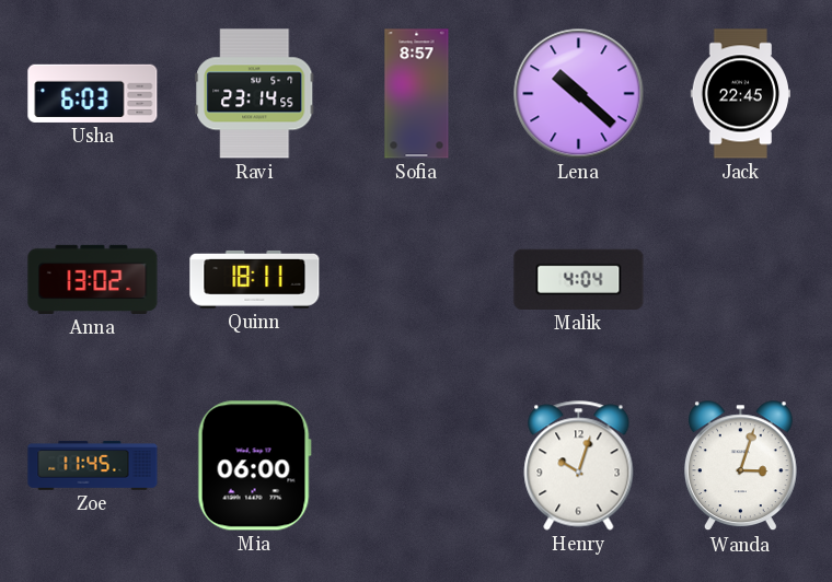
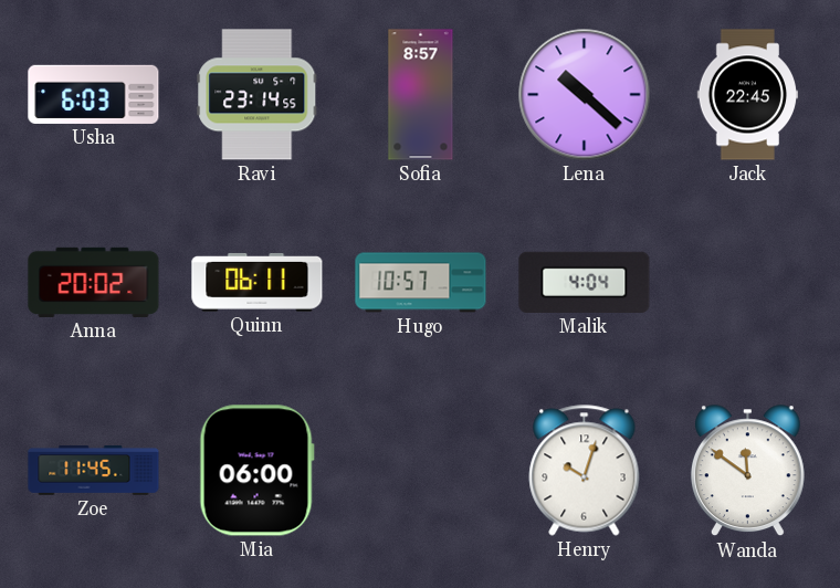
Anna: 13:02 -> 20:02
Quinn: 18:11 -> 06:11
Hugo: none -> 10:57
Wanda: 3:03 -> 11:51
